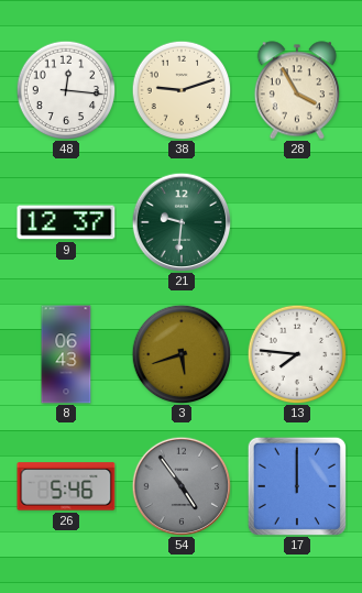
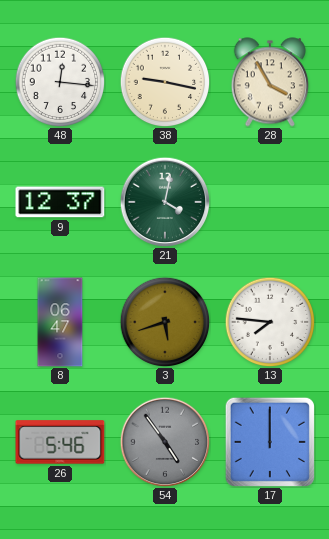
38: 9:12 -> 9:17
21: 9:31 -> 4:02
8: 06:43 -> 06:47
